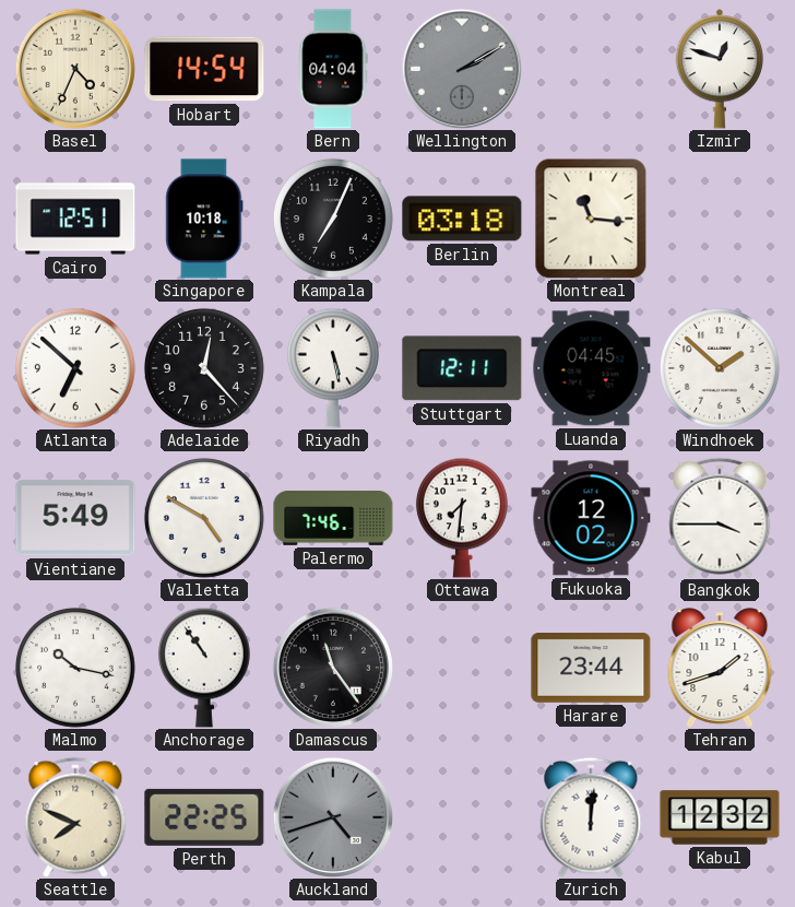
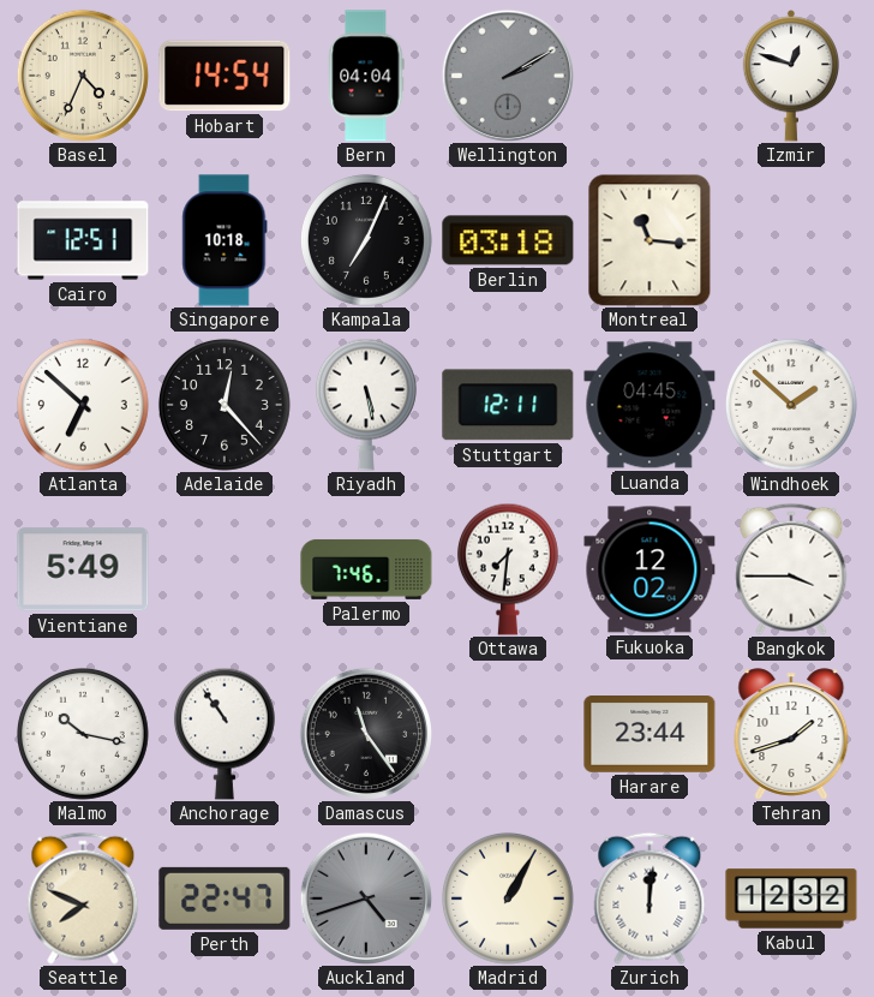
Valletta: 4:50 -> none
Perth: 22:25 -> 22:47
Madrid: none -> 1:05
